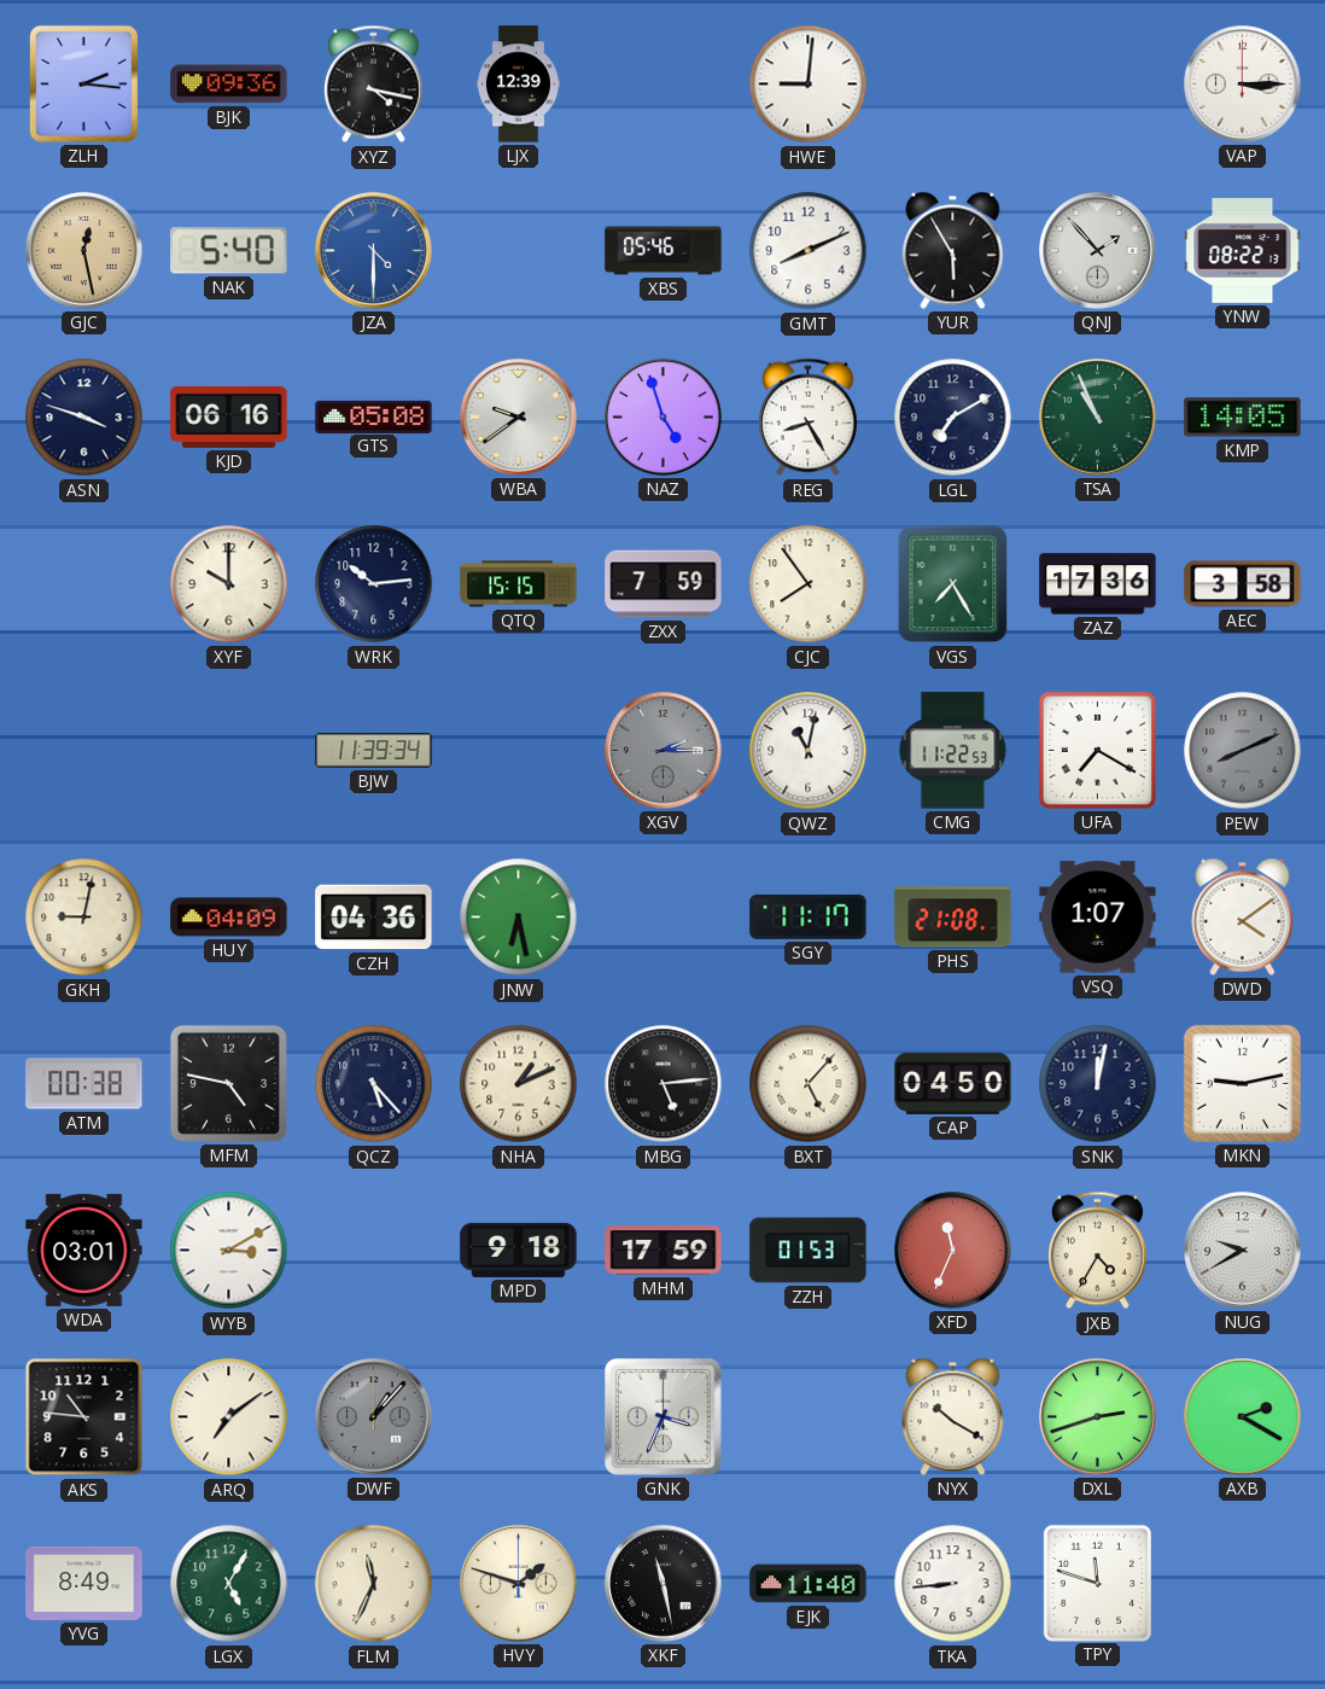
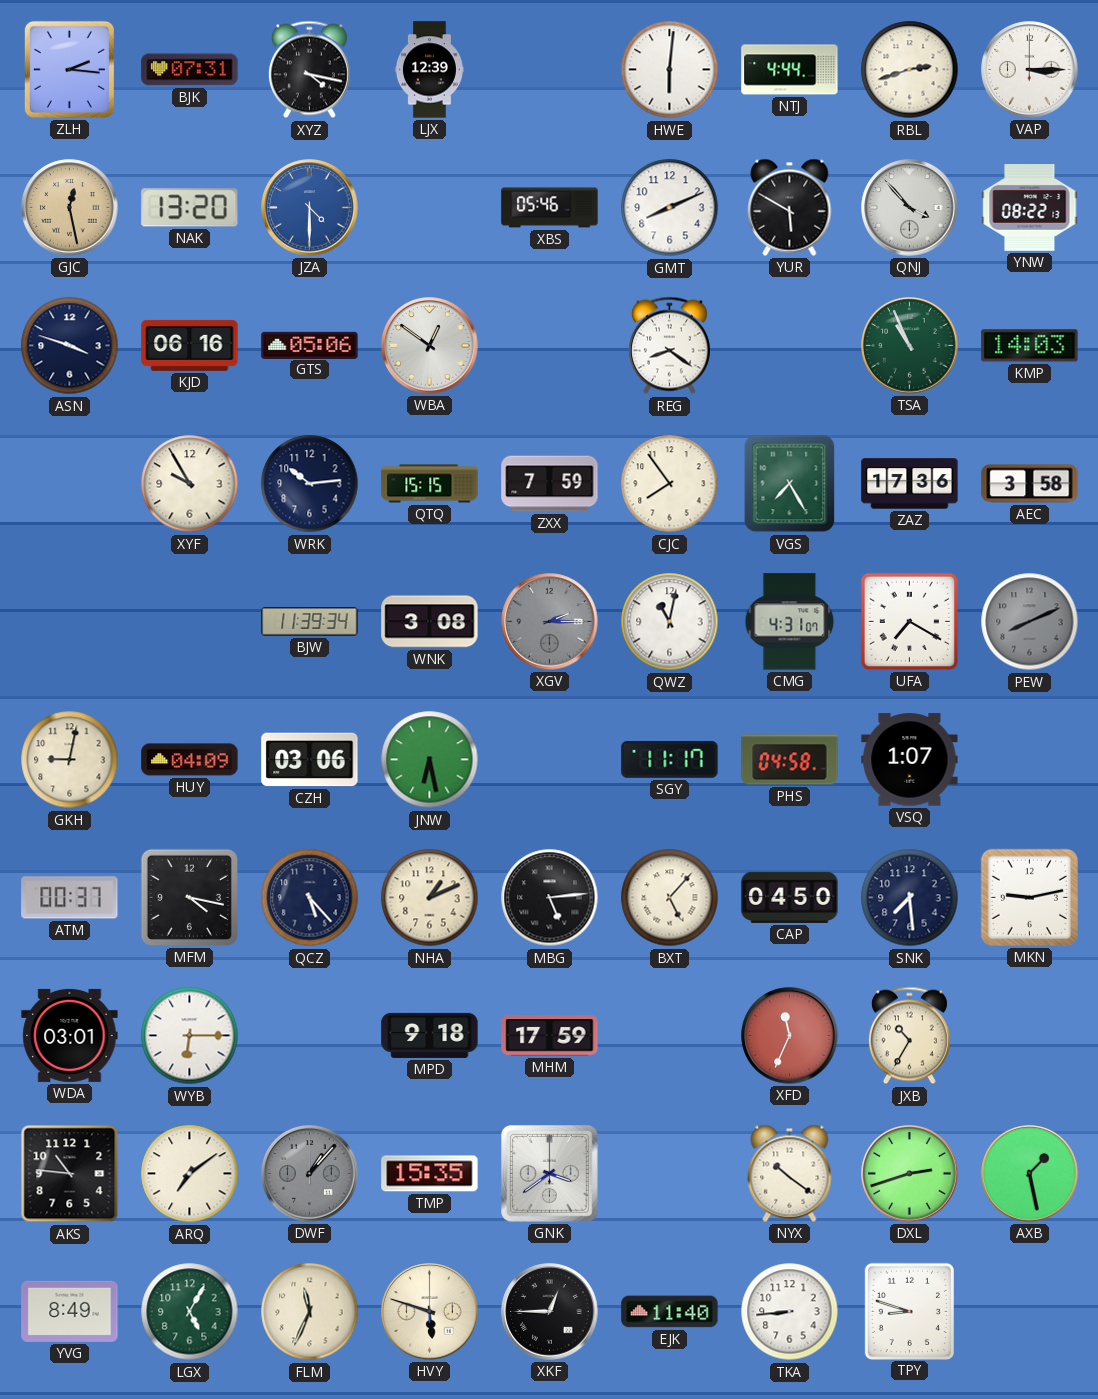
BJK: 09:36 -> 07:31
HWE: 9:01 -> 6:01
NTJ: none -> 4:44
RBL: none -> 2:42
NAK: 5:40 -> 13:20
YUR: 5:55 -> 5:50
QNJ: 1:53 -> 3:53
GTS: 05:08 -> 05:06
WBA: 9:39 -> 12:51
NAZ: 4:57 -> none
REG: 8:25 -> 8:21
LGL: 7:10 -> none
KMP: 14:05 -> 14:03
XYF: 10:00 -> 9:55
WNK: none -> 3:08
CMG: 11:22 -> 4:31
CZH: 04:36 -> 03:06
PHS: 21:08 -> 04:58
DWD: 4:09 -> none
ATM: 00:38 -> 00:37
MFM: 4:47 -> 4:17
SNK: 12:02 -> 7:29
WYB: 3:10 -> 6:15
ZZH: 01:53 -> none
JXB: 4:35 -> 10:35
NUG: 9:40 -> none
TMP: none -> 15:35
GNK: 3:34 -> 3:39
NYX: 10:20 -> 10:21
AXB: 2:20 -> 1:28
HVY: 1:48 -> 5:48
XKF: 11:28 -> 12:45
TPY: 11:48 -> 8:48
